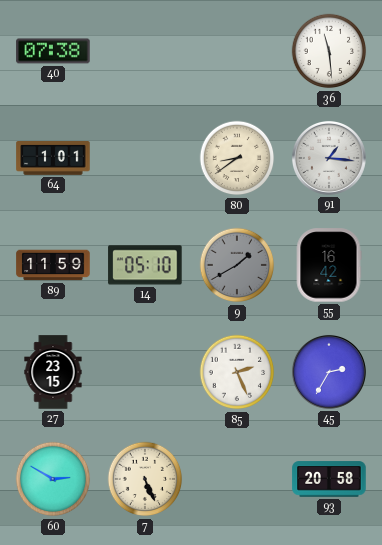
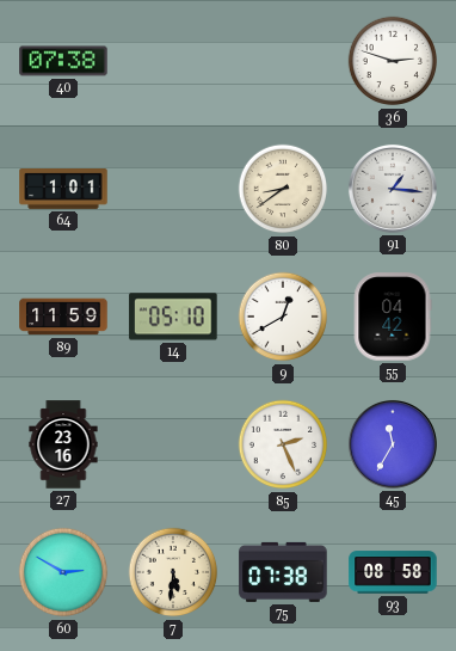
36: 11:29 -> 2:48
9: 1:40 -> 12:40
9 dial: grey -> white
55: 16:42 -> 04:42
27: 23:15 -> 23:16
45: 2:35 -> 11:35
7: 5:26 -> 5:31
75: none -> 07:38
93: 20:58 -> 08:58
